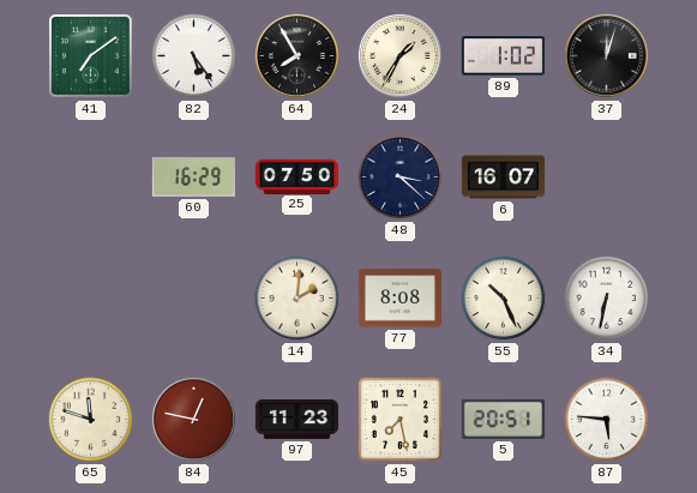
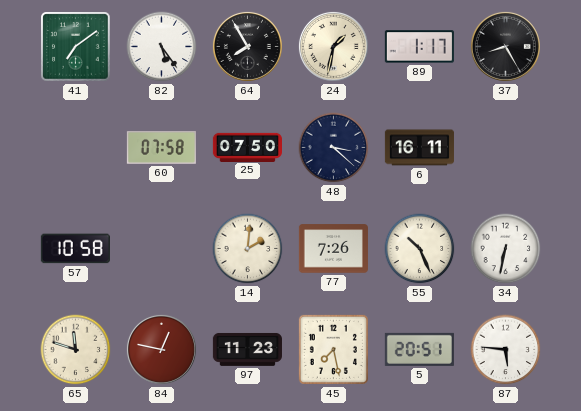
24: 1:35 -> 1:32
89: 1:02 -> 1:17
37: 12:03 -> 8:25
60: 16:29 -> 07:58
6: 16:07 -> 16:11
57: none -> 10:58
77: 8:08 -> 7:26
